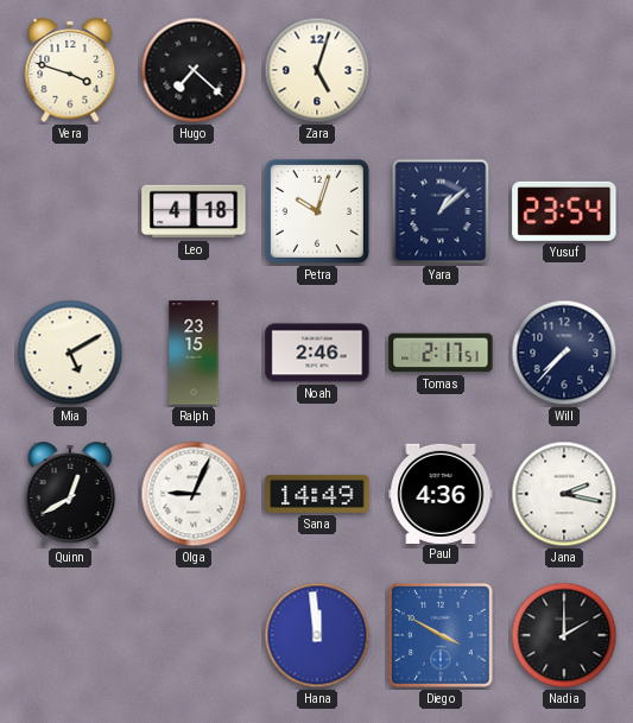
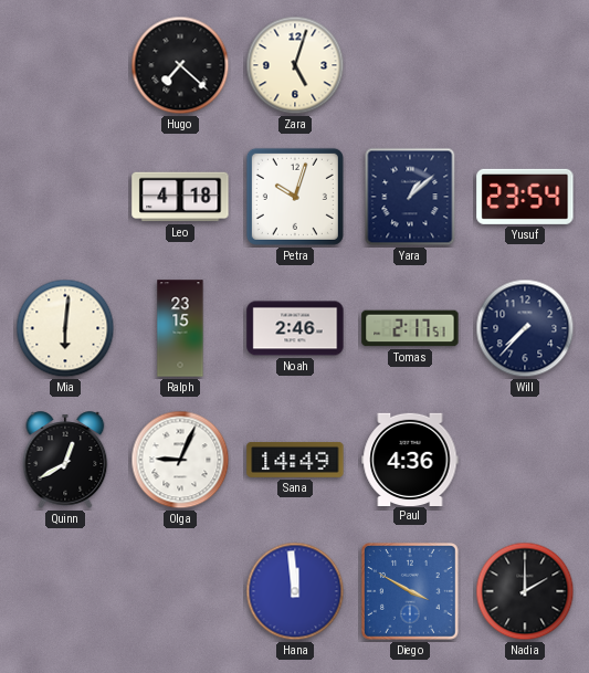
Vera: 3:48 -> none
Mia: 5:10 -> 6:01
Jana: 2:17 -> none
